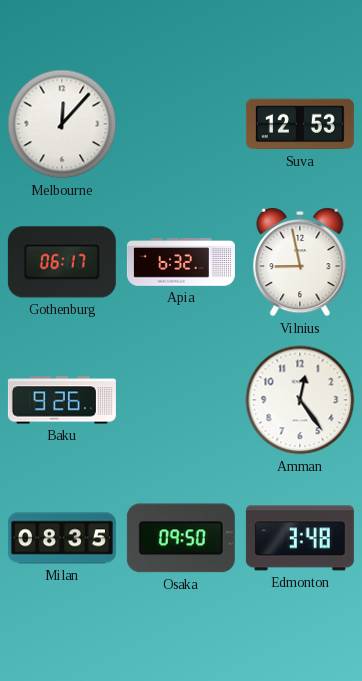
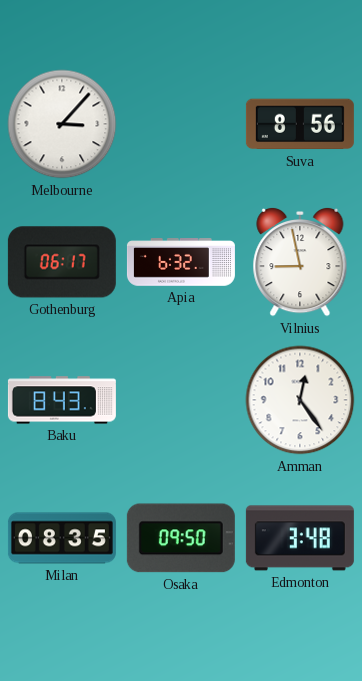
Melbourne: 12:07 -> 3:07
Suva: 12:53 -> 8:56
Baku: 9:26 -> 8:43
